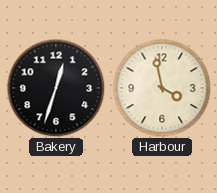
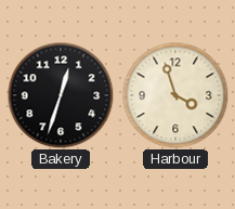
Harbour: 3:58 -> 3:57
